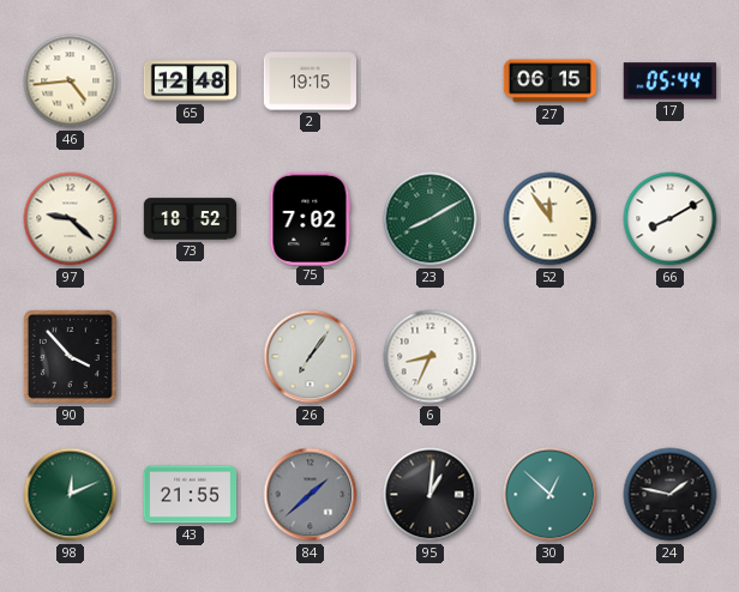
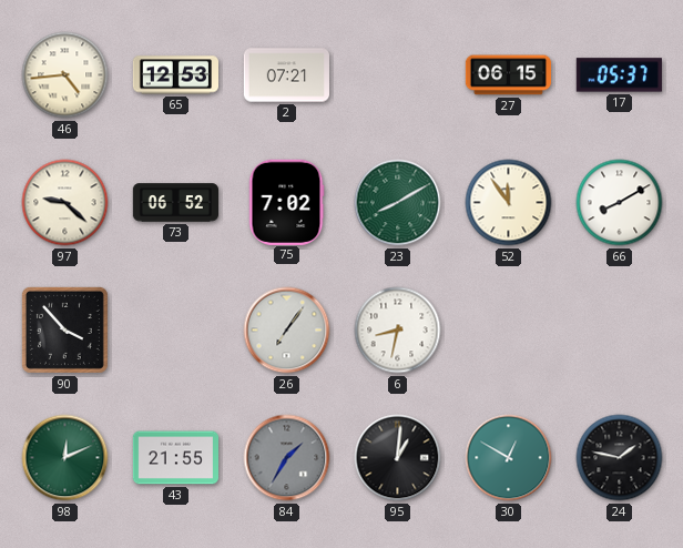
65: 12:48 -> 12:53
2: 19:15 -> 07:21
17: 05:44 -> 05:37
73: 18:52 -> 06:52
6: 8:34 -> 8:32
84: 1:38 -> 1:35
30: 12:52 -> 12:50
